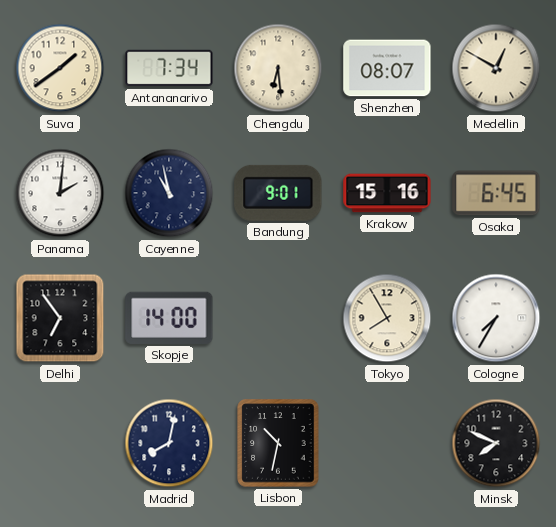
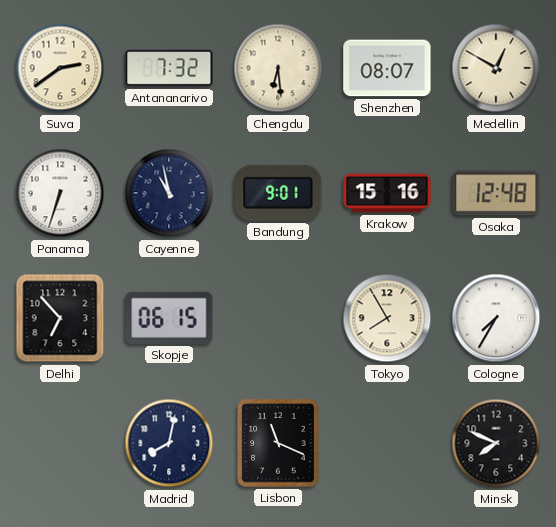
Suva: 1:39 -> 2:39
Antananarivo: 7:34 -> 7:32
Panama: 2:01 -> 6:33
Osaka: 6:45 -> 12:48
Delhi: 6:54 -> 6:53
Skopje: 14:00 -> 06:15
Lisbon: 10:32 -> 11:19
